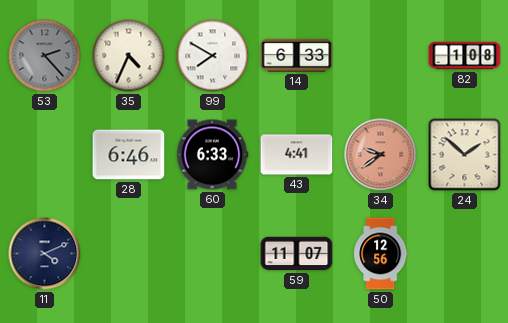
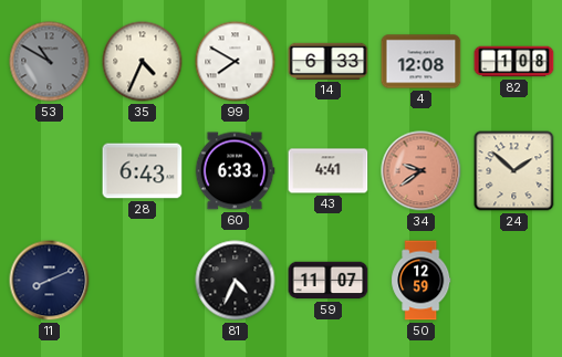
53: 2:23 -> 10:50
4: none -> 12:08
28: 6:46 -> 6:43
11: 4:11 -> 8:11
81: none -> 4:34
50: 12:56 -> 12:59
